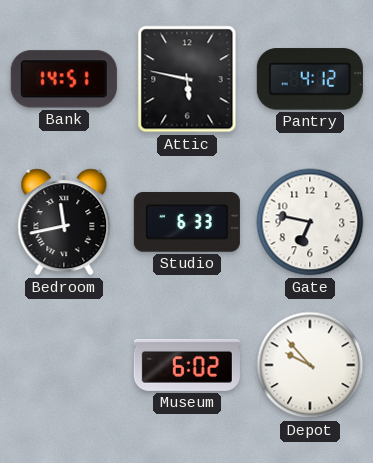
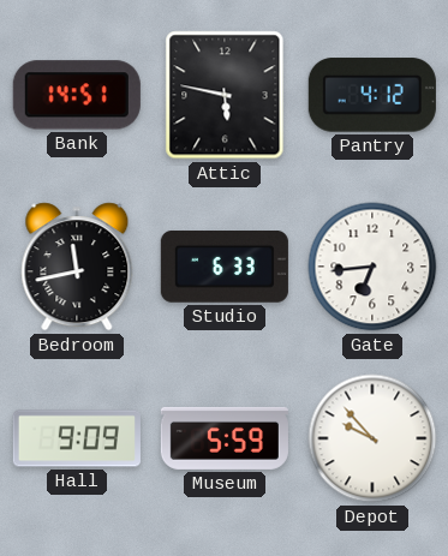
Gate: 6:47 -> 6:44
Hall: none -> 9:09
Museum: 6:02 -> 5:59
